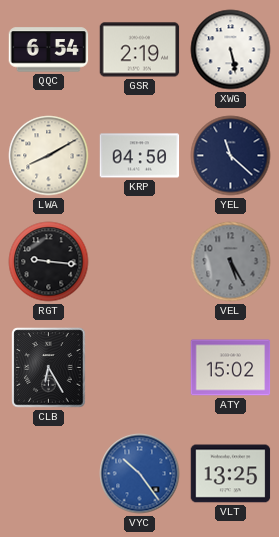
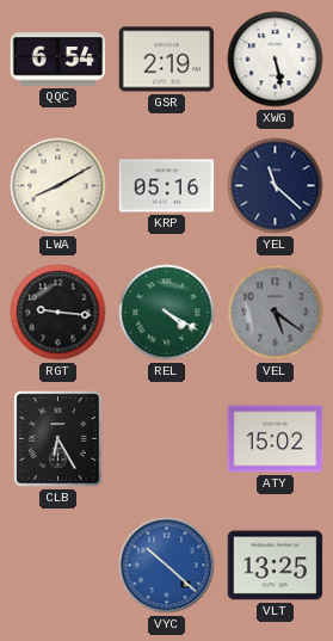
KRP: 04:50 -> 05:16
REL: none -> 4:20
VEL: 5:25 -> 5:21
VYC: 10:24 -> 10:22
